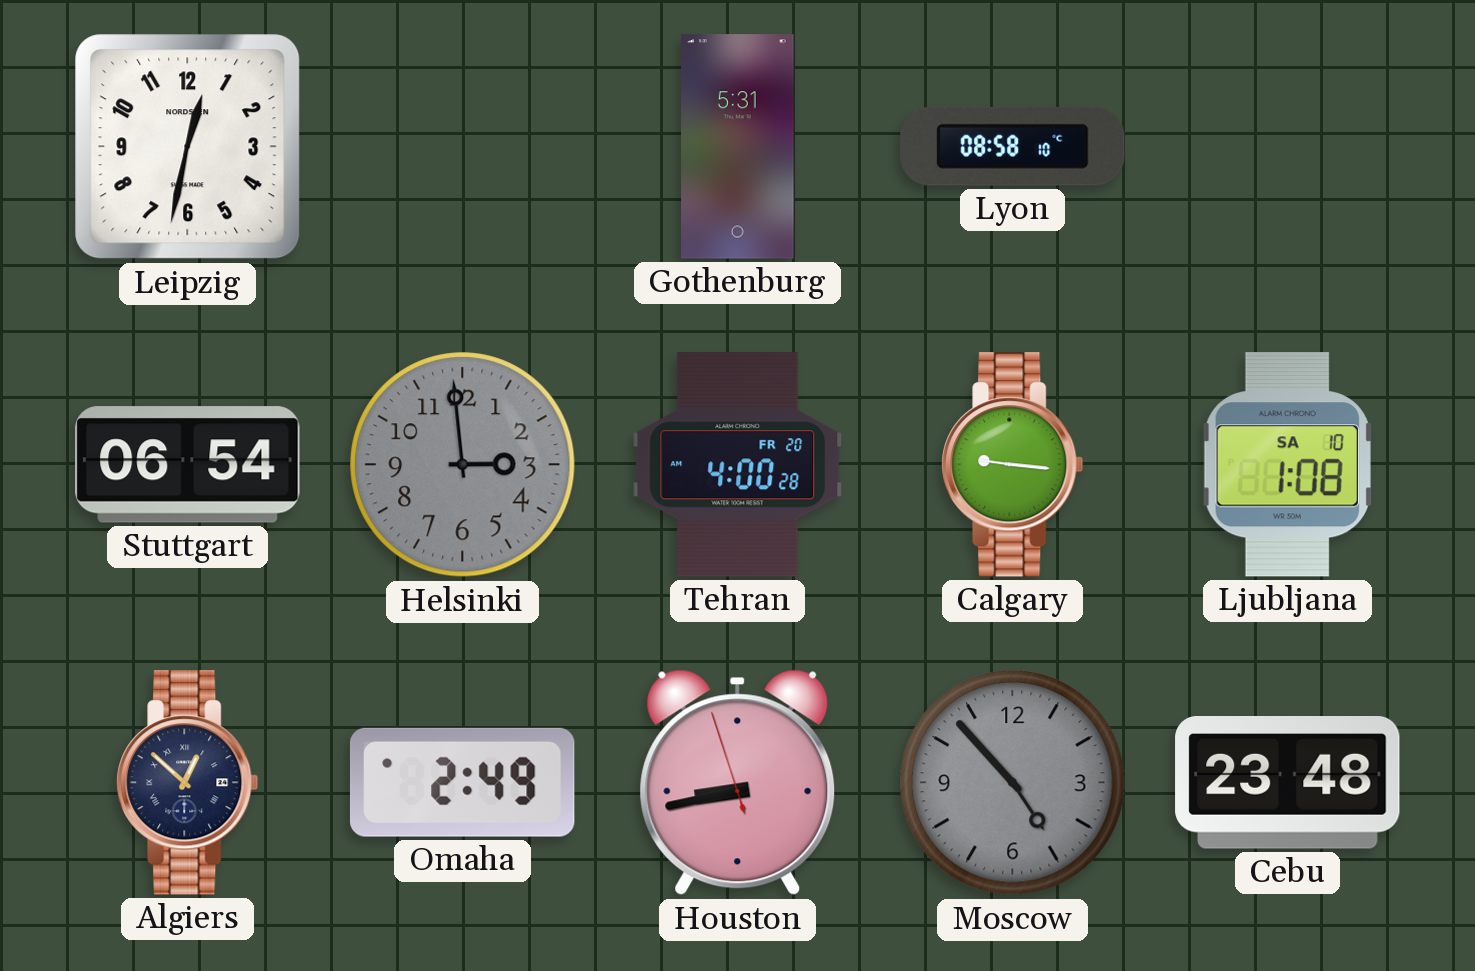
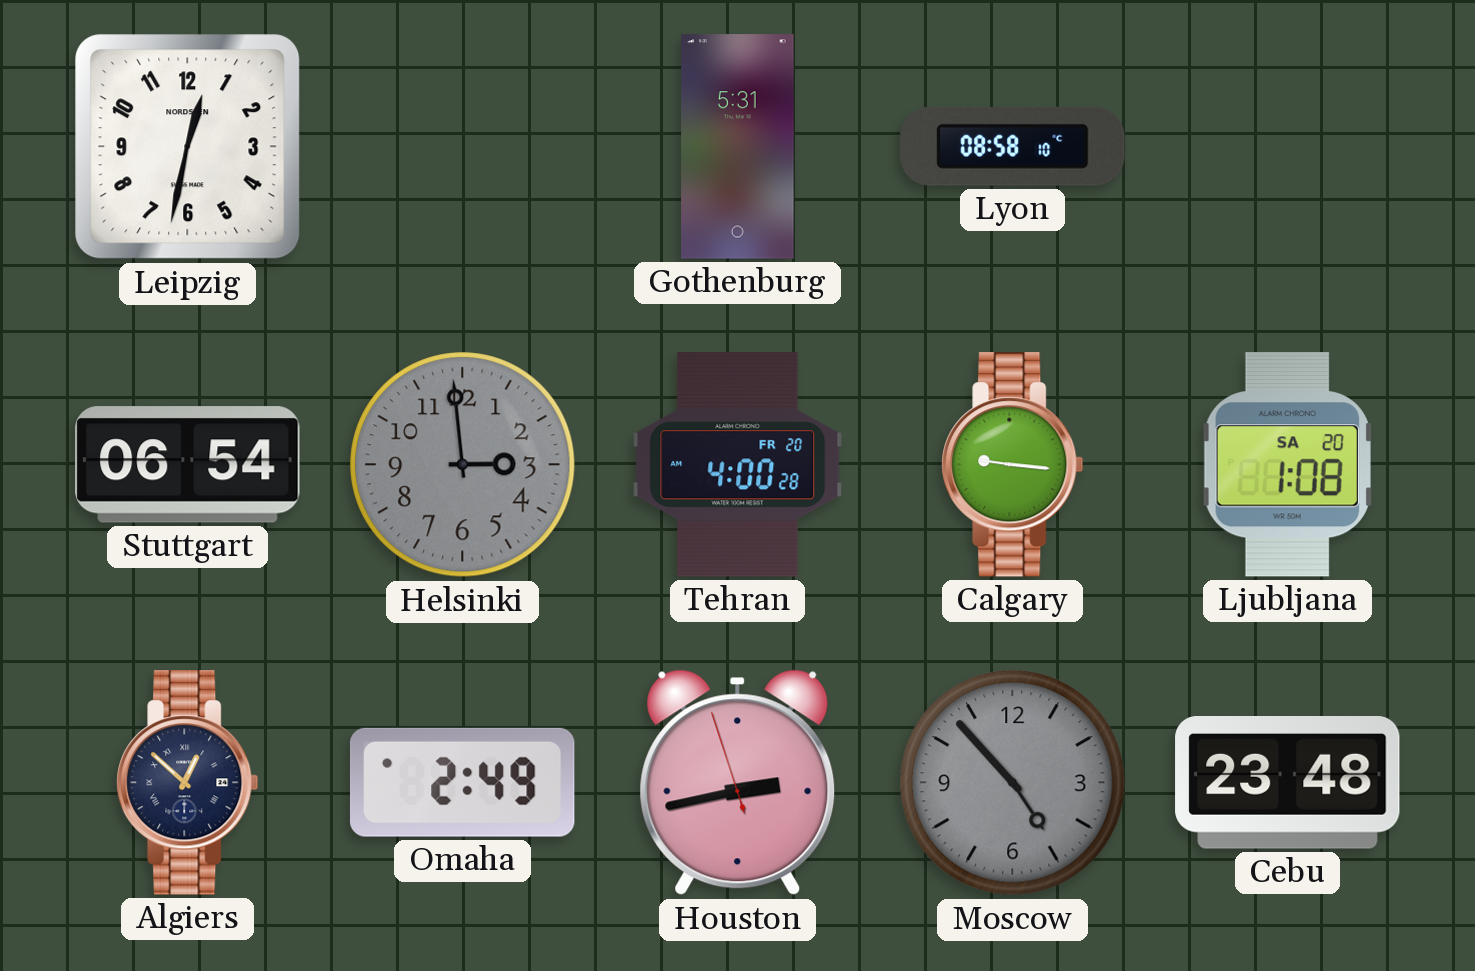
Ljubljana date: SA 10 -> SA 20
Houston: 8:42 -> 2:42
